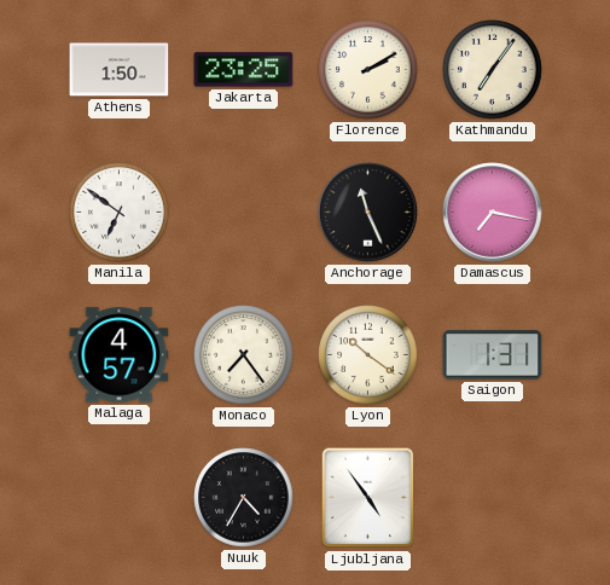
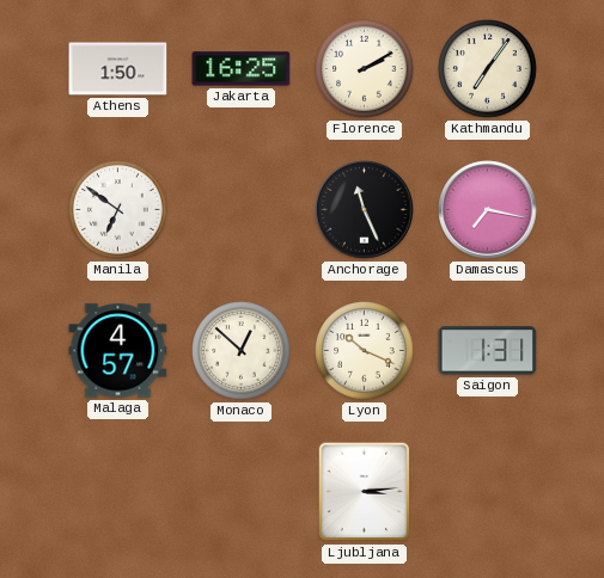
Jakarta: 23:25 -> 16:25
Monaco: 7:24 -> 12:52
Lyon: 10:21 -> 10:19
Nuuk: 4:35 -> none
Ljubljana: 4:54 -> 3:14
